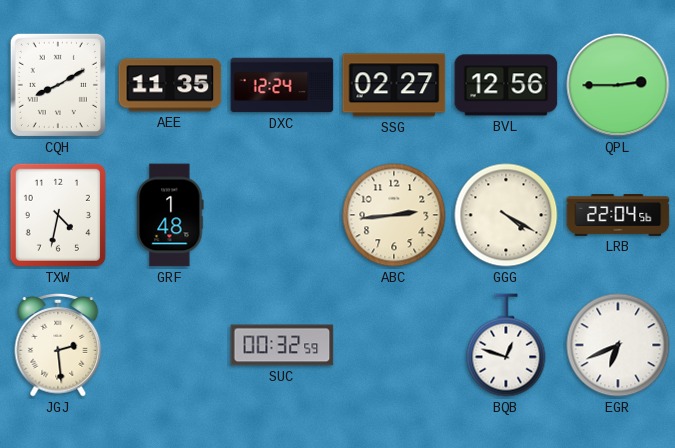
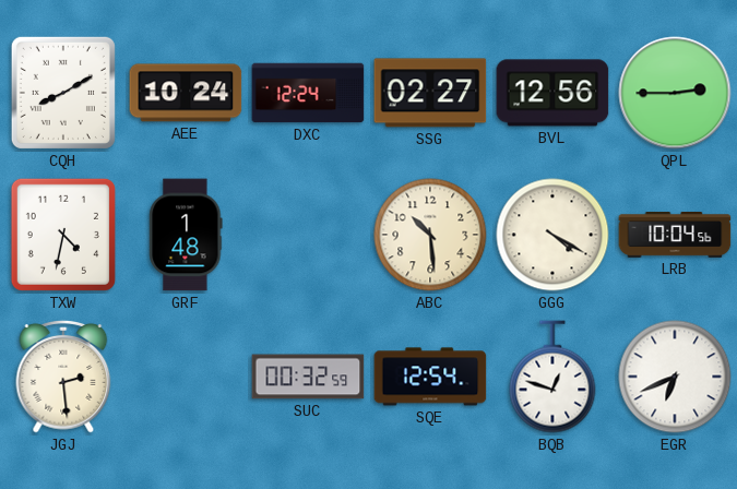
AEE: 11:35 -> 10:24
ABC: 2:44 -> 10:29
LRB: 22:04 -> 10:04
SQE: none -> 12:54
